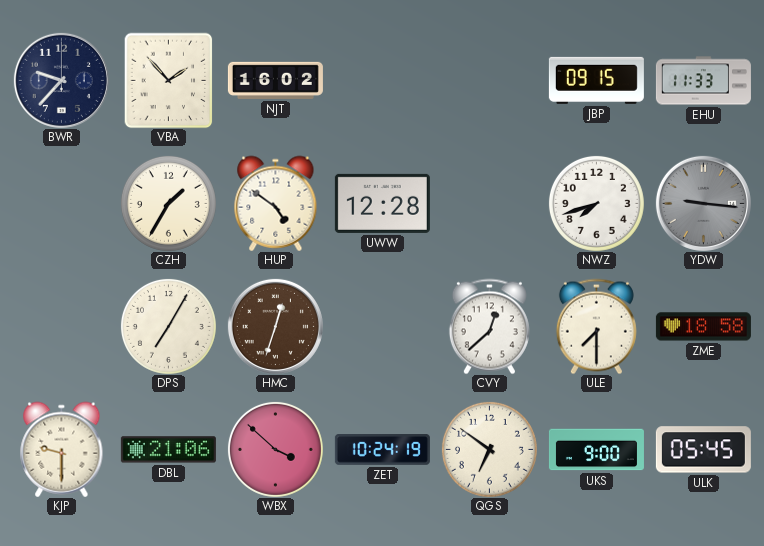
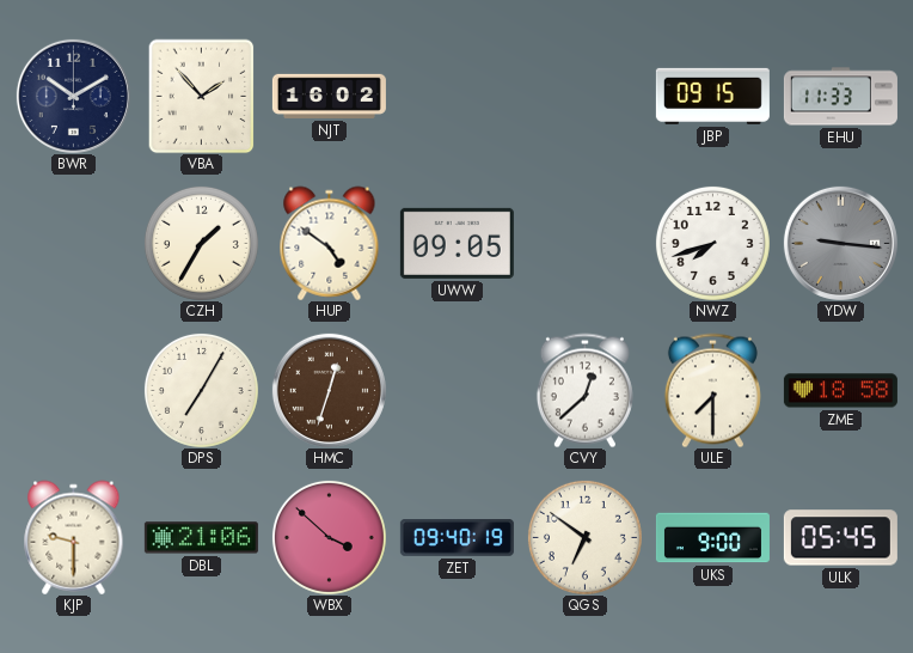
BWR: 9:37 -> 10:10
UWW: 12:28 -> 09:05
ZET: 10:24 -> 09:40
